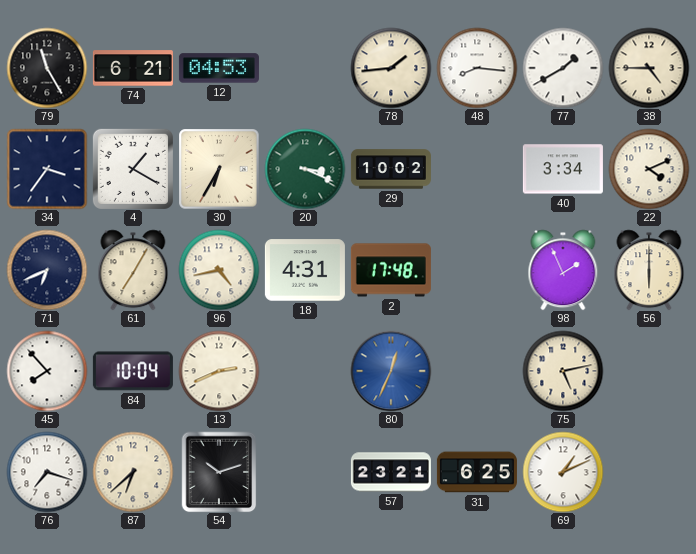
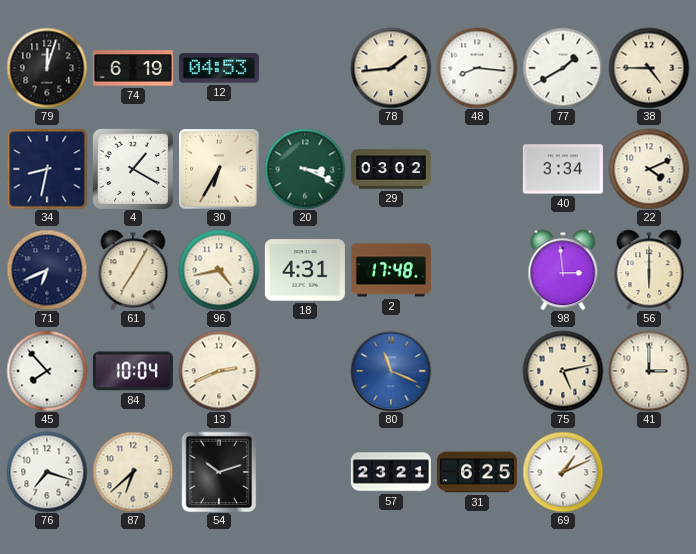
79: 11:25 -> 12:03
74: 6:21 -> 6:19
34: 3:36 -> 8:32
29: 10:02 -> 03:02
98: 1:56 -> 2:59
80: 12:34 -> 11:19
41: none -> 3:00
